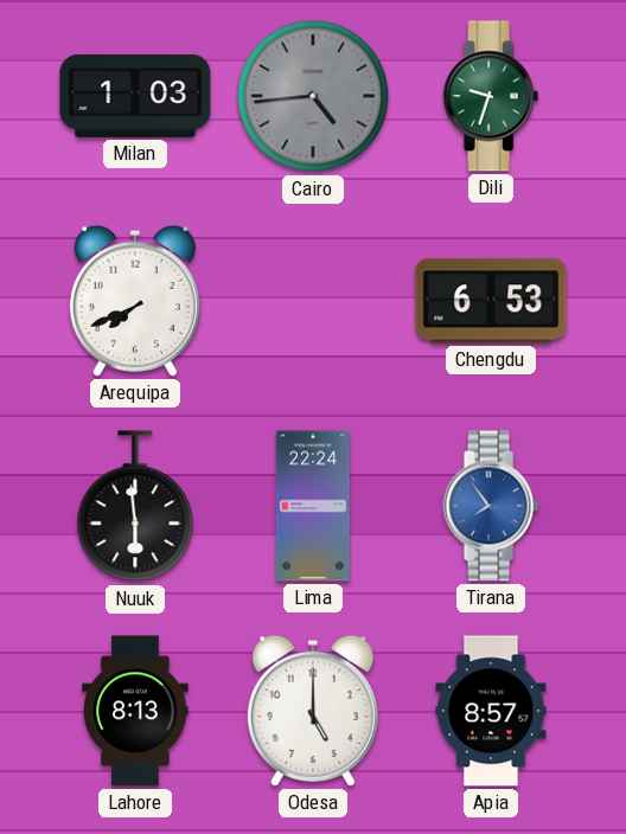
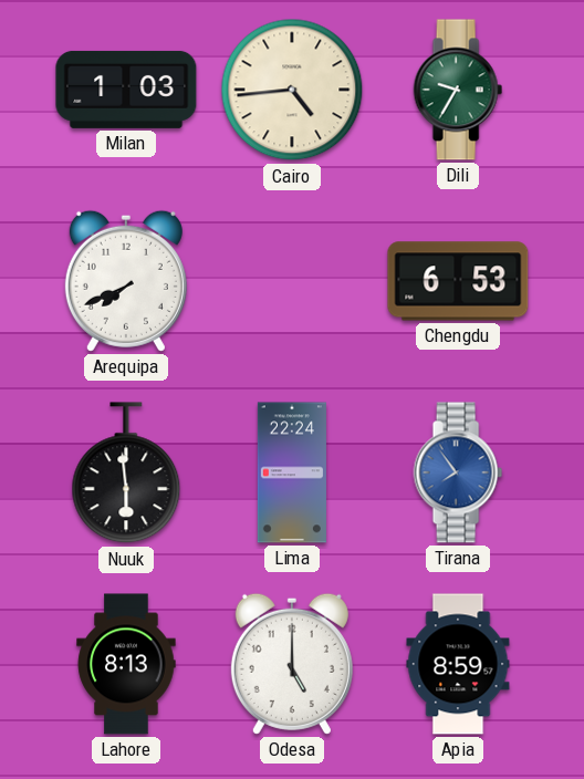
Cairo dial: grey -> cream
Dili: 9:33 -> 9:35
Apia: 8:57 -> 8:59
